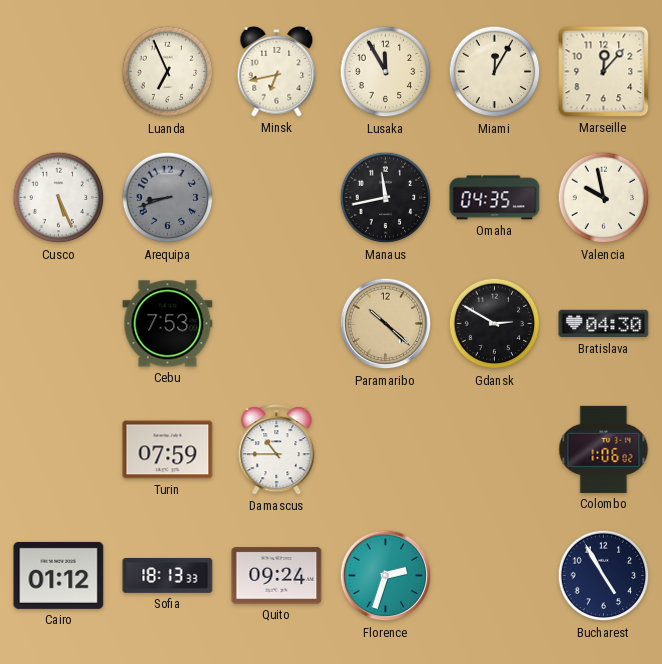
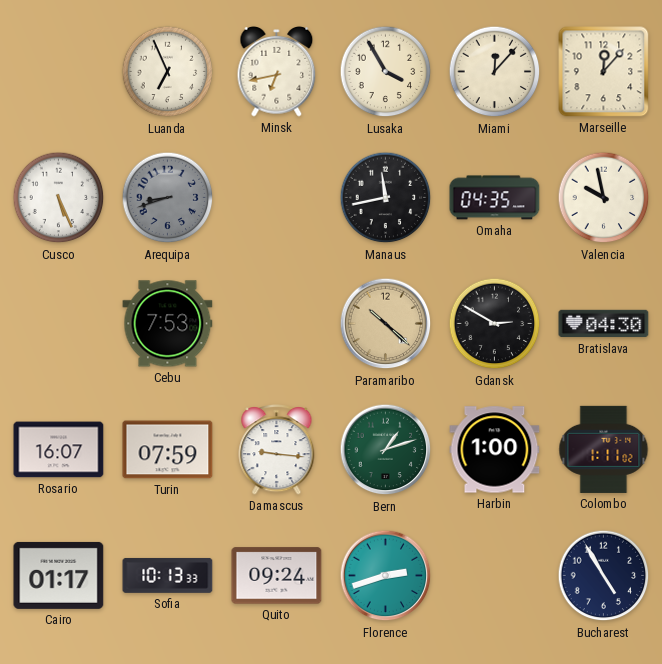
Lusaka: 11:55 -> 3:55
Miami: 12:05 -> 12:07
Rosario: none -> 16:07
Damascus: 10:45 -> 9:16
Bern: none -> 1:12
Harbin: none -> 1:00
Colombo: 1:06 -> 1:11
Cairo: 01:12 -> 01:17
Sofia: 18:13 -> 10:13
Florence: 2:33 -> 2:42
